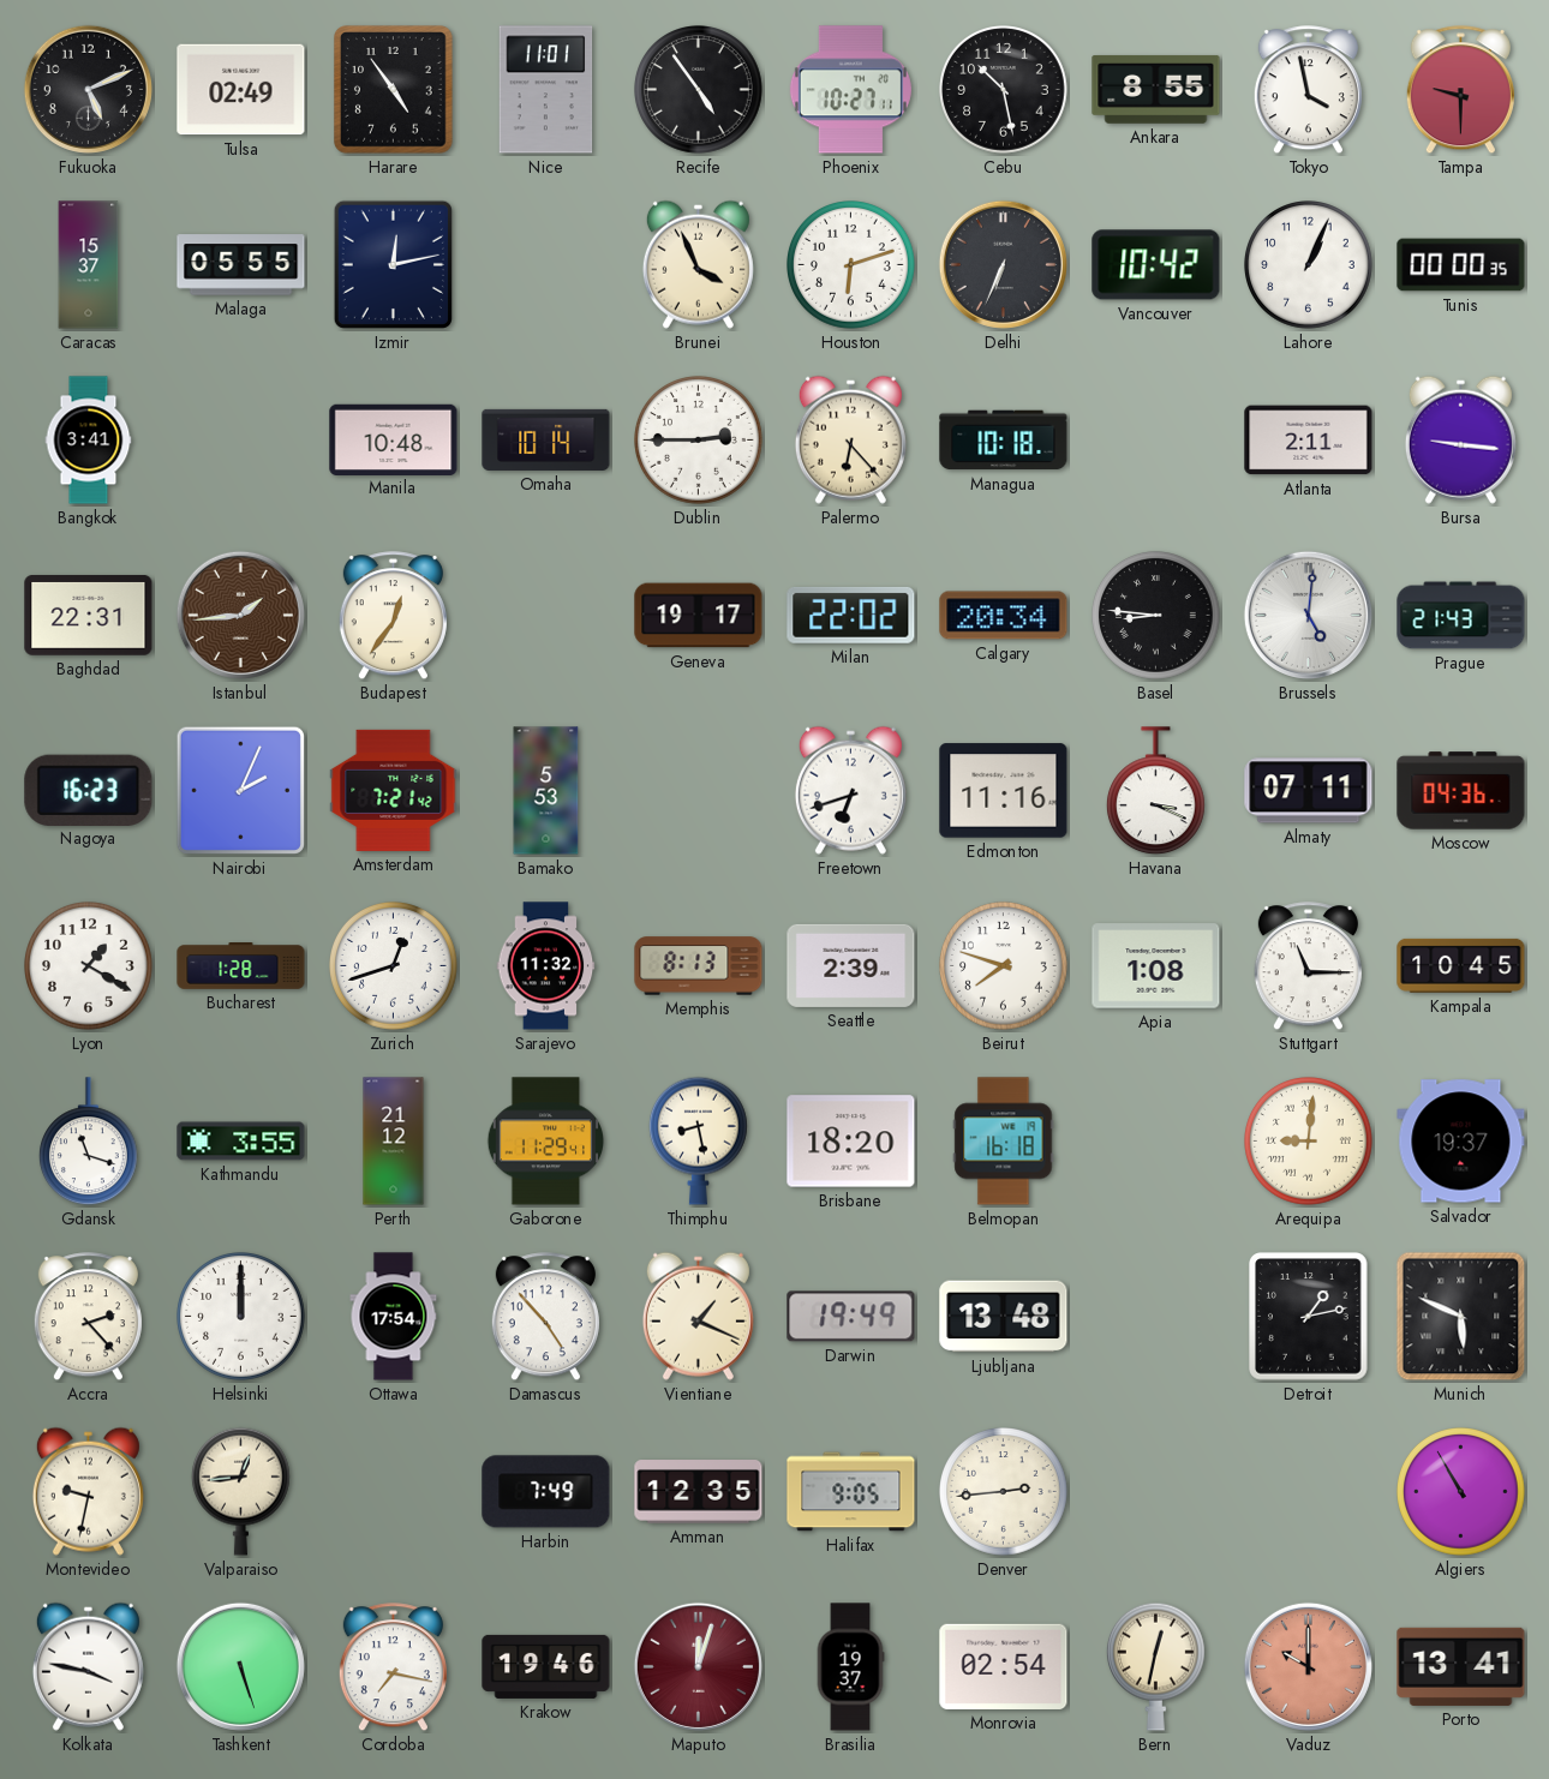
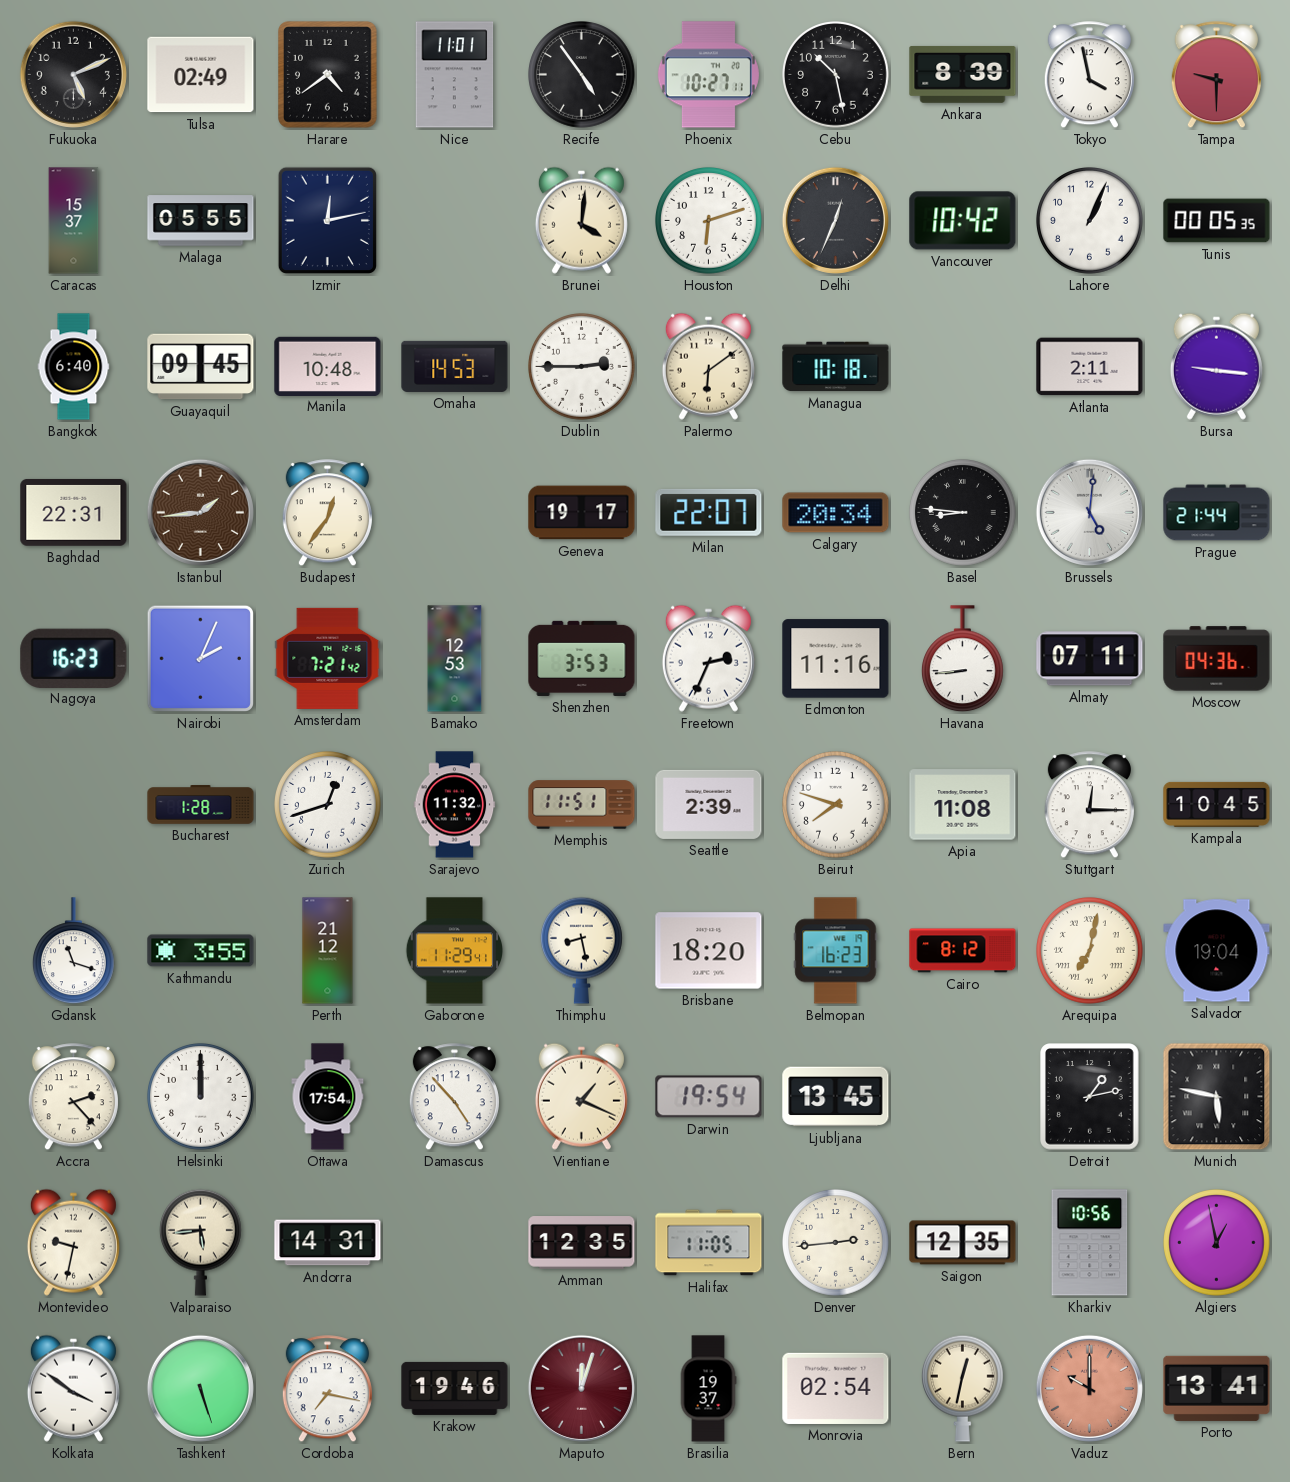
Harare: 4:54 -> 4:39
Ankara: 8:55 -> 8:39
Brunei: 3:56 -> 4:01
Delhi: 6:34 -> 12:34
Tunis: 00:00 -> 00:05
Bangkok: 3:41 -> 6:40
Guayaquil: none -> 09:45
Omaha: 10:14 -> 14:53
Palermo: 6:23 -> 6:09
Milan: 22:02 -> 22:07
Prague: 21:43 -> 21:44
Bamako: 5:53 -> 12:53
Shenzhen: none -> 3:53
Freetown: 6:42 -> 2:34
Havana: 3:19 -> 8:44
Lyon: 1:20 -> none
Memphis: 8:13 -> 11:51
Apia: 1:08 -> 11:08
Stuttgart: 11:15 -> 12:15
Belmopan: 16:18 -> 16:23
Cairo: none -> 8:12
Arequipa: 9:01 -> 7:02
Salvador: 19:37 -> 19:04
Darwin: 19:49 -> 19:54
Ljubljana: 13:48 -> 13:45
Munich: 5:49 -> 5:47
Valparaiso: 12:44 -> 5:44
Andorra: none -> 14:31
Harbin: 7:49 -> none
Halifax: 9:05 -> 11:05
Saigon: none -> 12:35
Kharkiv: none -> 10:56
Algiers: 10:55 -> 12:58
Kolkata: 3:47 -> 3:51
